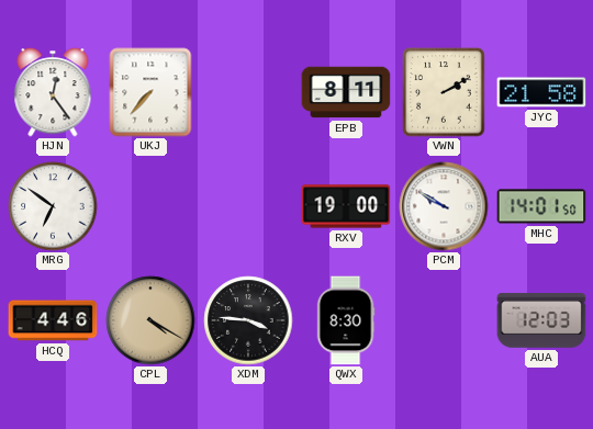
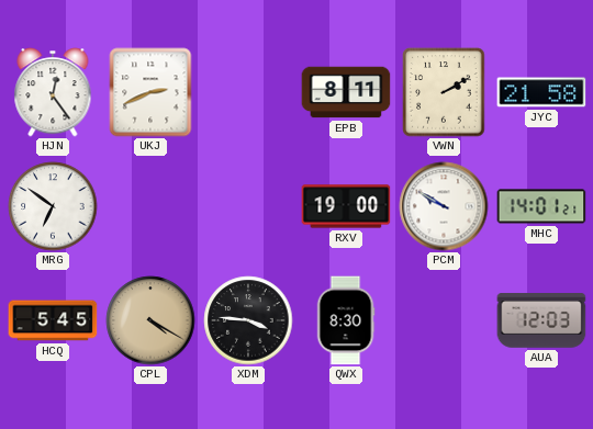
UKJ: 7:37 -> 2:41
MHC: 14:01:50 -> 14:01:21
HCQ: 4:46 -> 5:45
